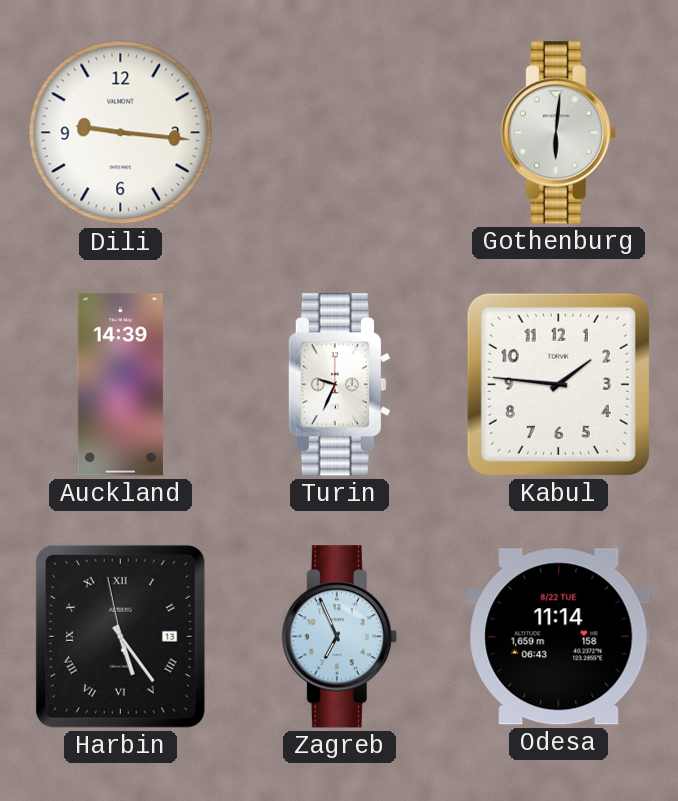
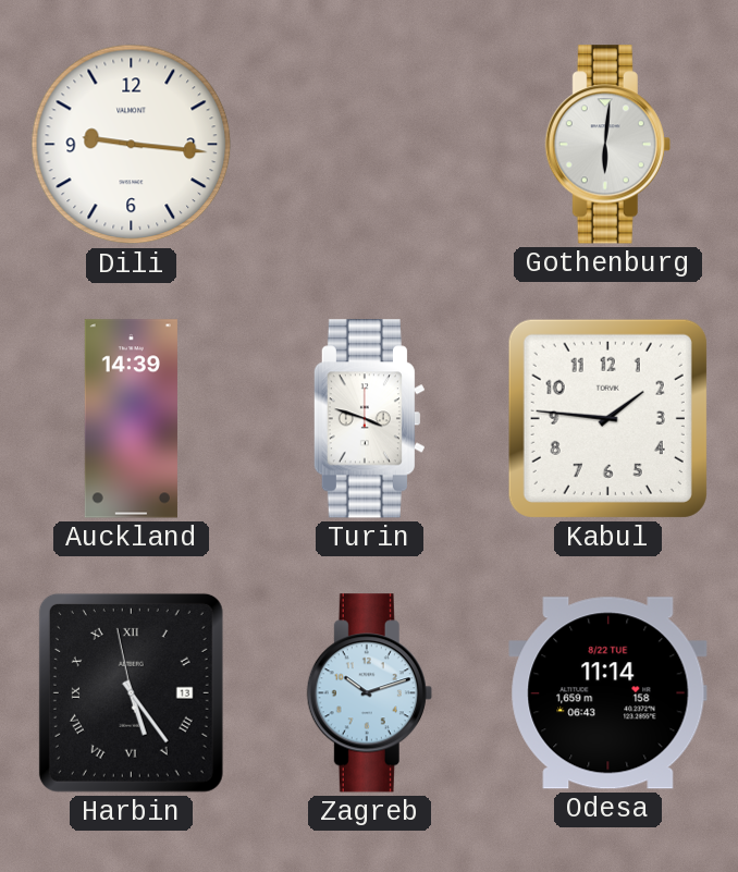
Turin: 9:34 -> 3:48
Zagreb: 6:56 -> 10:12
